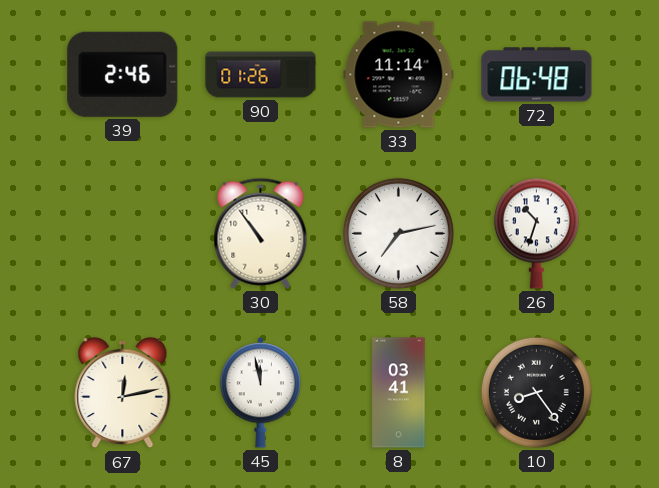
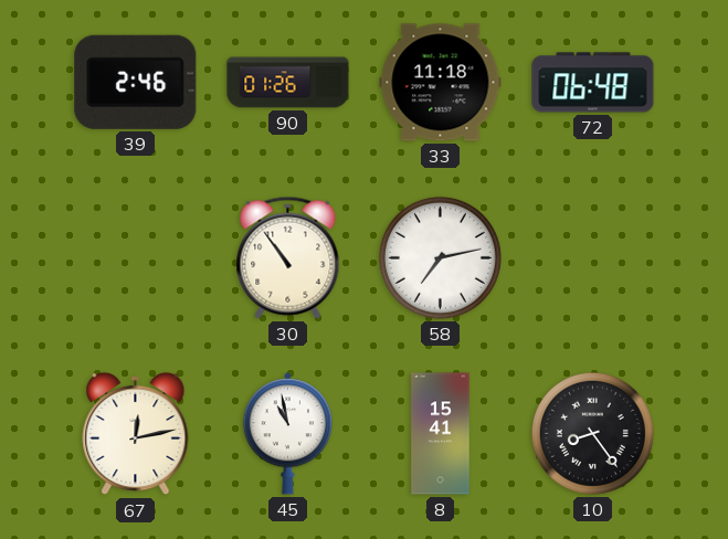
33: 11:14 -> 11:18
26: 10:33 -> none
45: 11:58 -> 10:58
8: 03:41 -> 15:41
